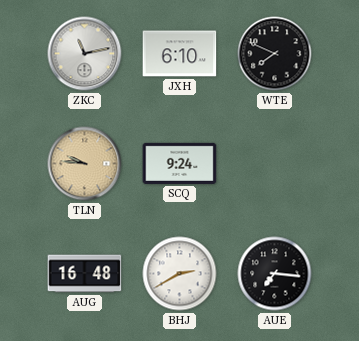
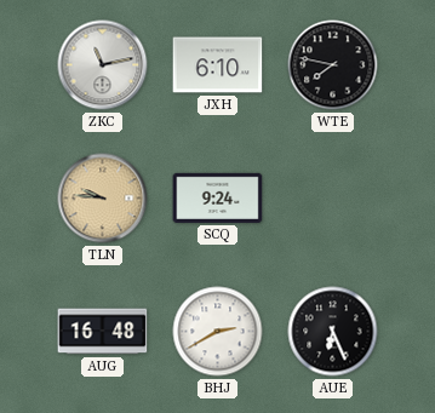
WTE: 7:49 -> 7:47
AUE: 7:16 -> 6:26
